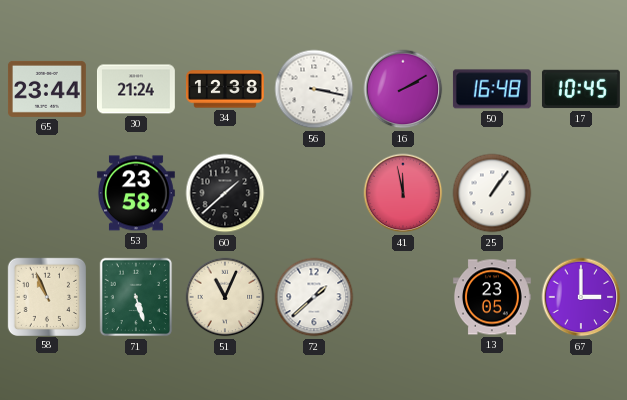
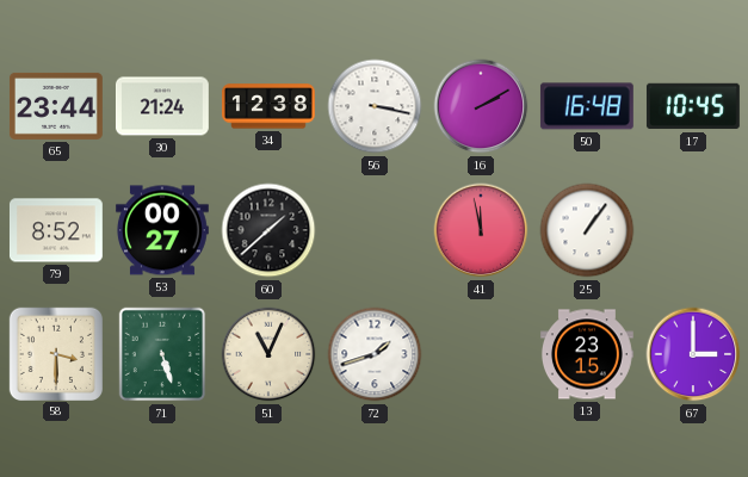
79: none -> 8:52
53: 23:58 -> 00:27
58: 10:56 -> 3:30
72: 1:38 -> 1:42
13: 23:05 -> 23:15
